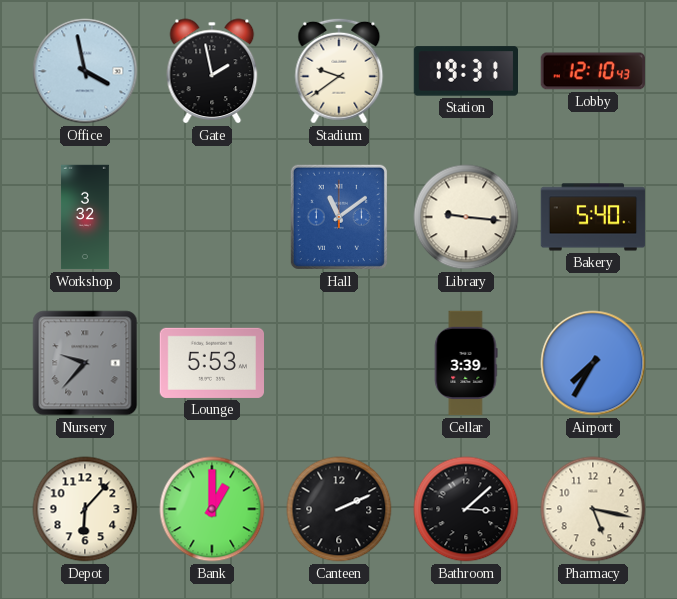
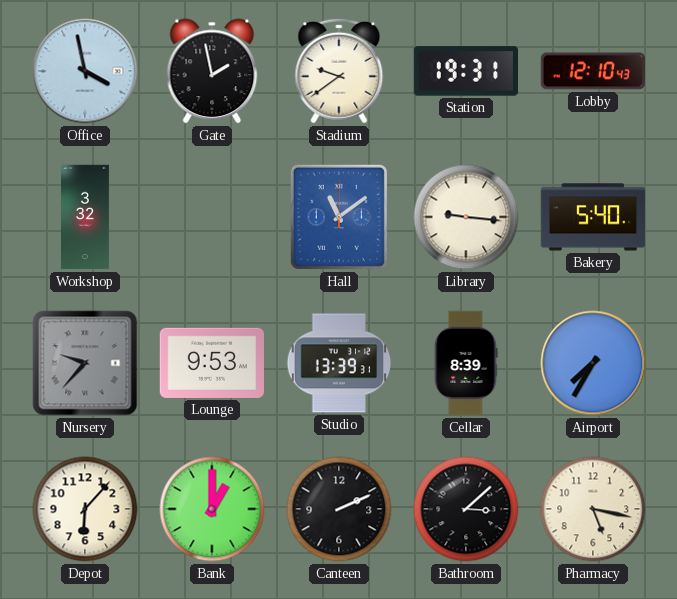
Lounge: 5:53 -> 9:53
Studio: none -> 13:39
Cellar: 3:39 -> 8:39
